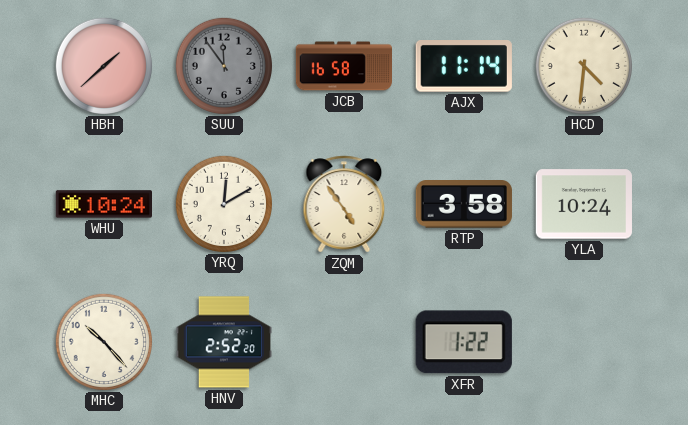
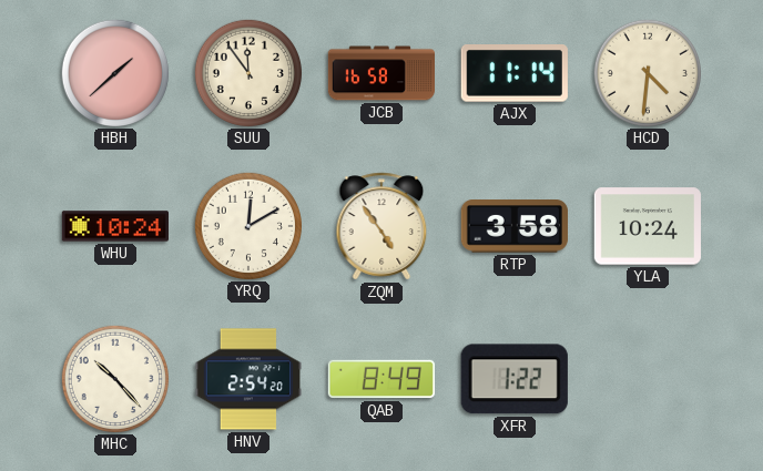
SUU dial: grey -> cream
HNV: 2:52 -> 2:54
QAB: none -> 8:49
